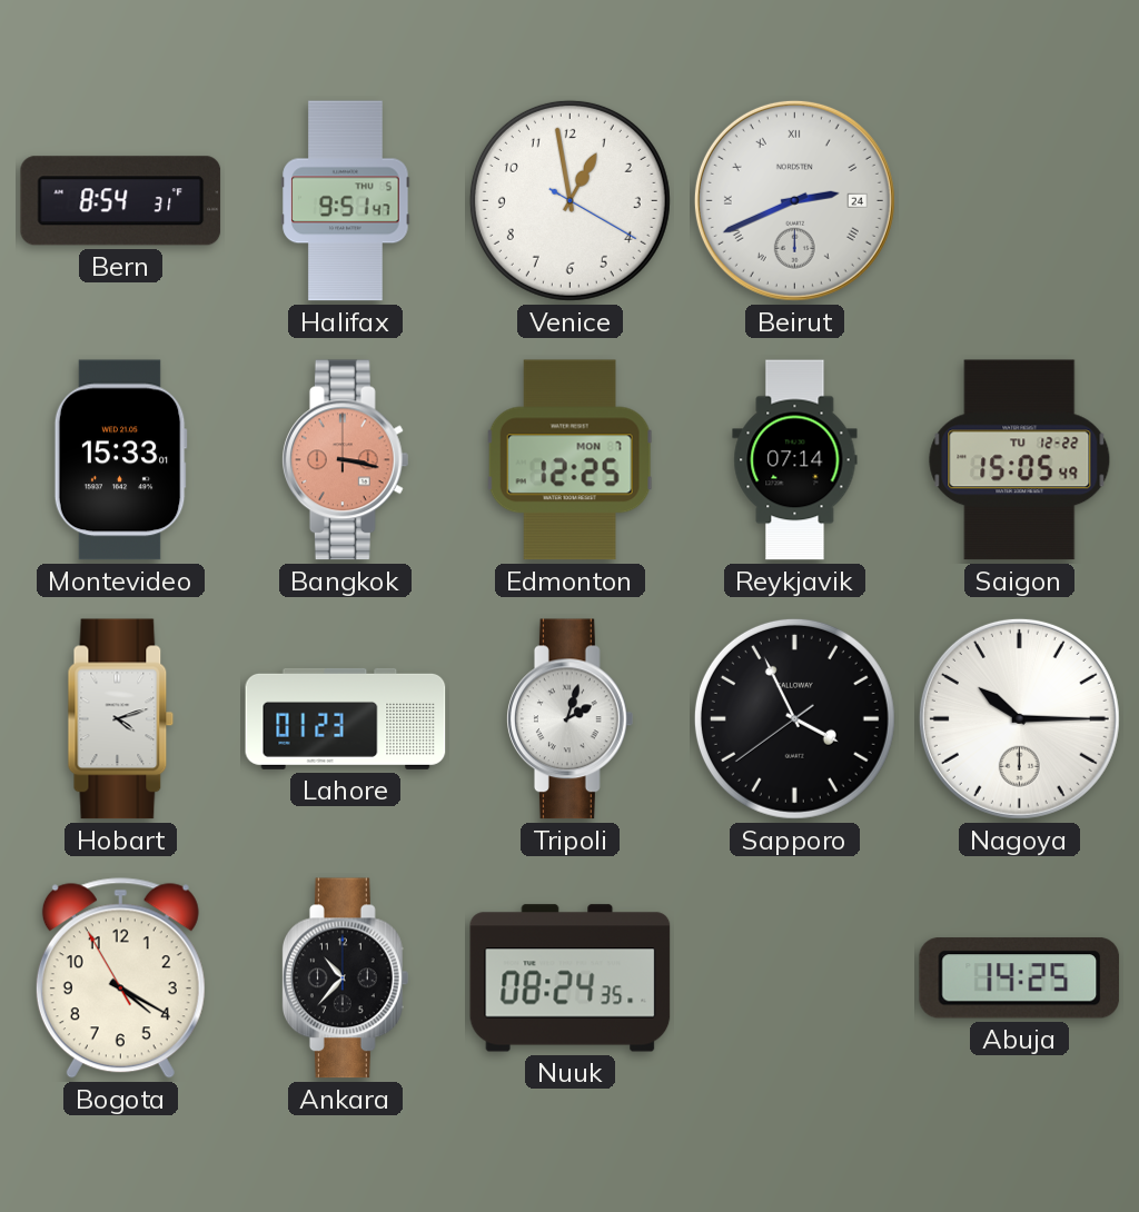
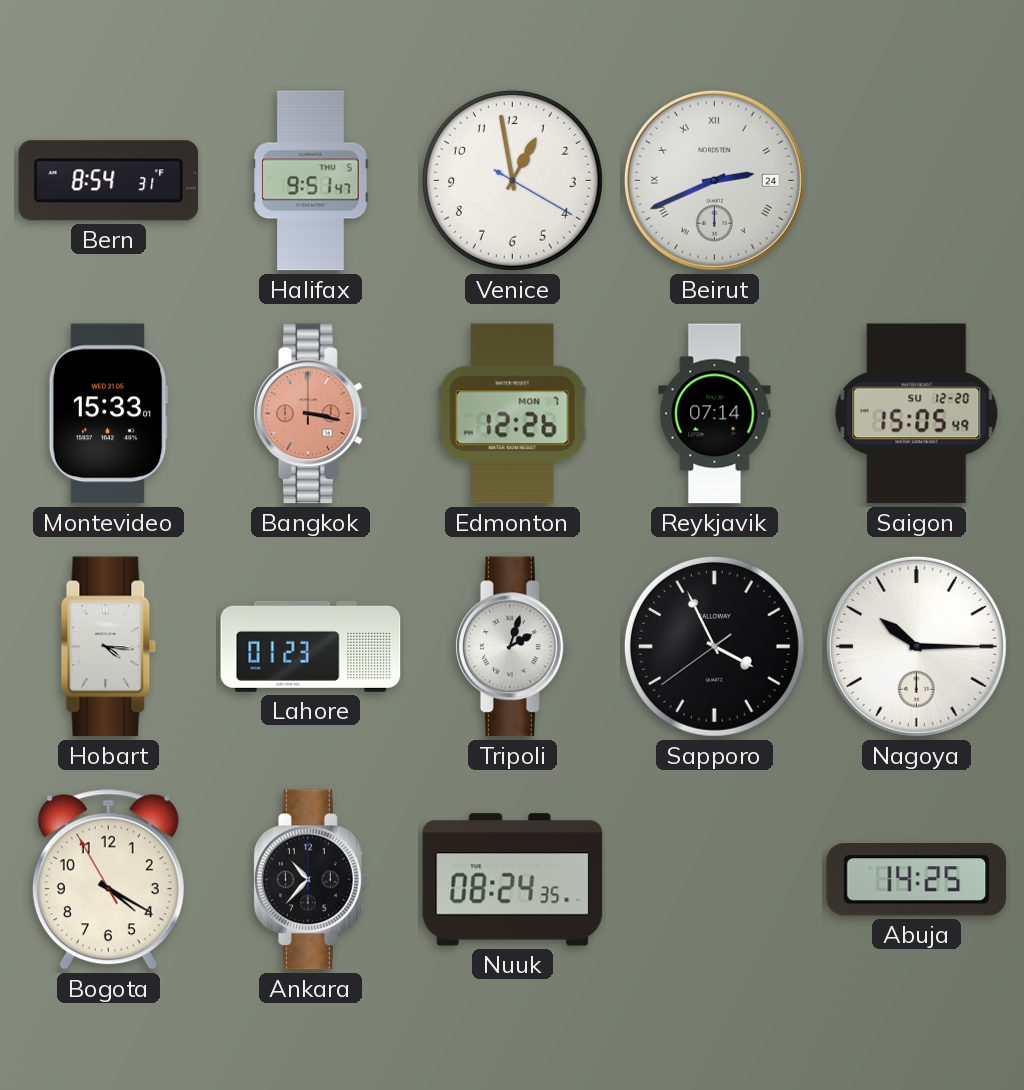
Edmonton: 12:25 -> 12:26
Saigon date: TU 12-22 -> SU 12-20
Hobart: 4:12 -> 4:16
